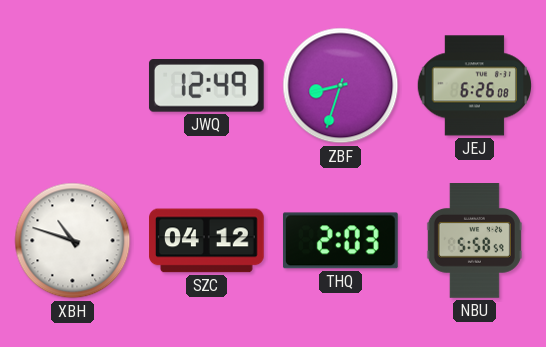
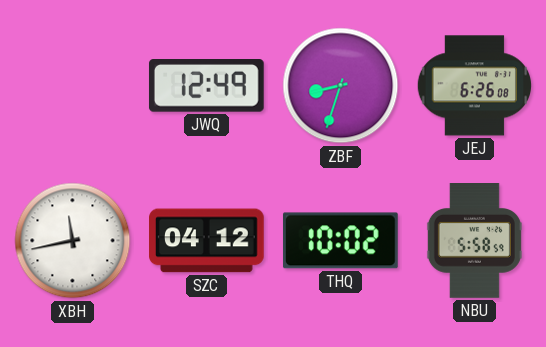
XBH: 10:48 -> 11:43
THQ: 2:03 -> 10:02
